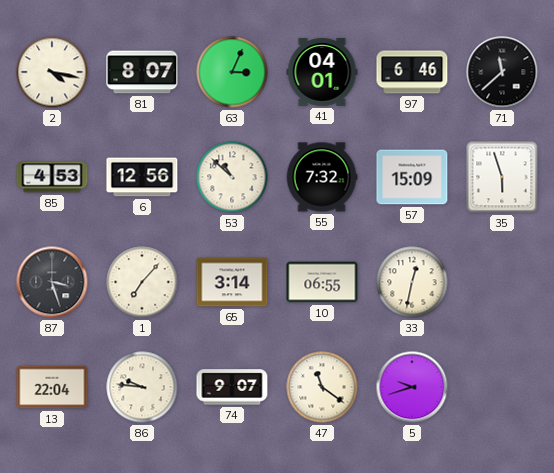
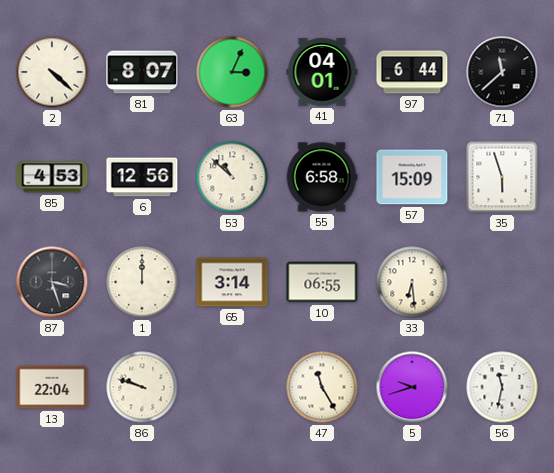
2: 4:17 -> 4:22
97: 6:46 -> 6:44
55: 7:32 -> 6:58
1: 7:07 -> 12:00
33: 12:32 -> 6:29
86: 9:46 -> 9:48
74: 9:07 -> none
47: 11:21 -> 11:25
56: none -> 11:32
